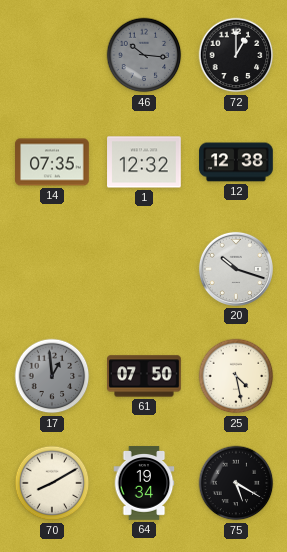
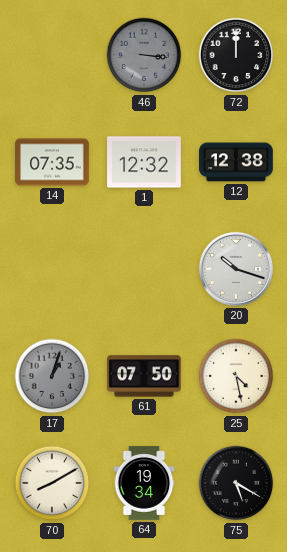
46: 10:16 -> 3:16
72: 1:00 -> 12:00
17: 12:59 -> 1:03
